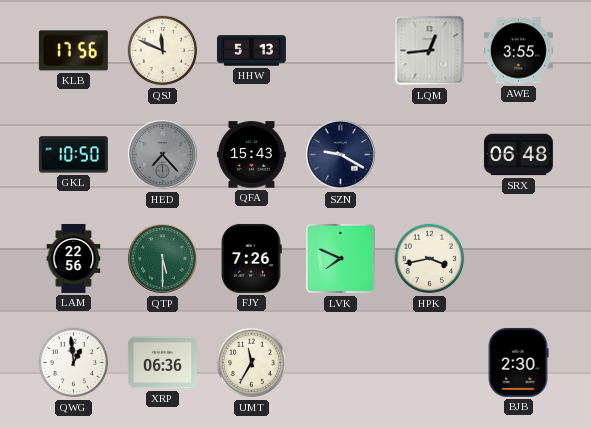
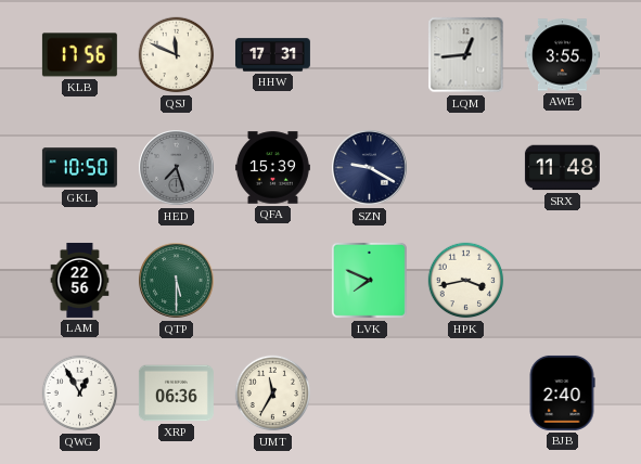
HHW: 5:13 -> 17:31
HED: 7:23 -> 7:27
QFA: 15:43 -> 15:39
SRX: 06:48 -> 11:48
FJY: 7:26 -> none
QWG: 12:59 -> 12:55
BJB: 2:30 -> 2:40
